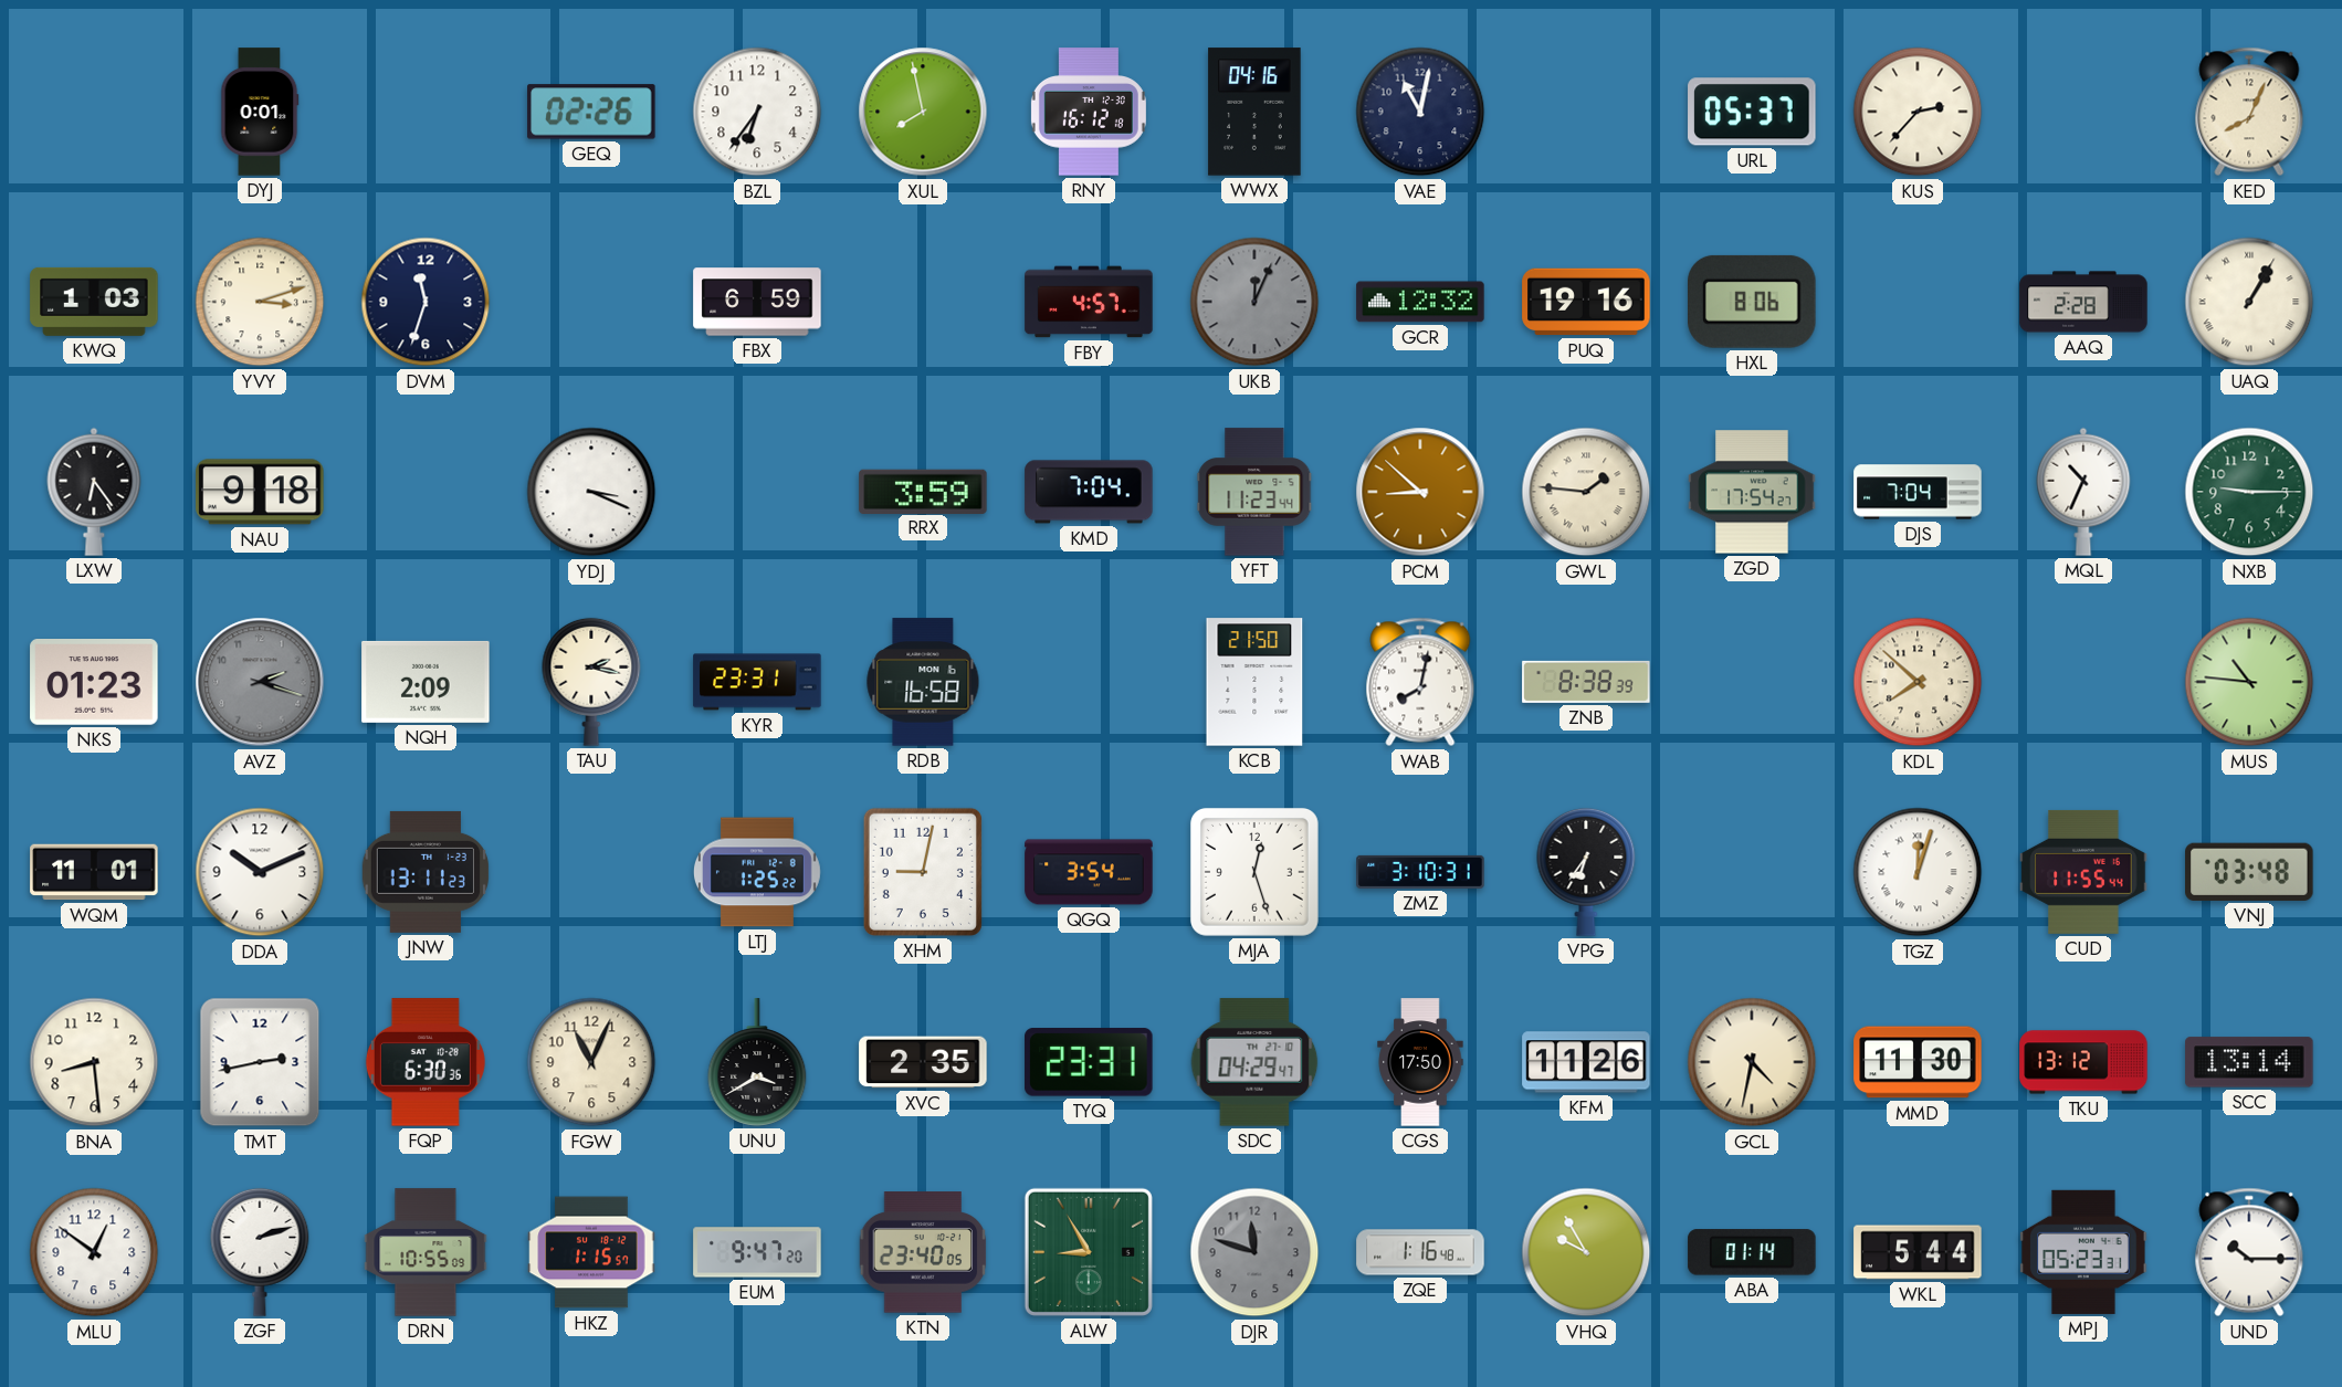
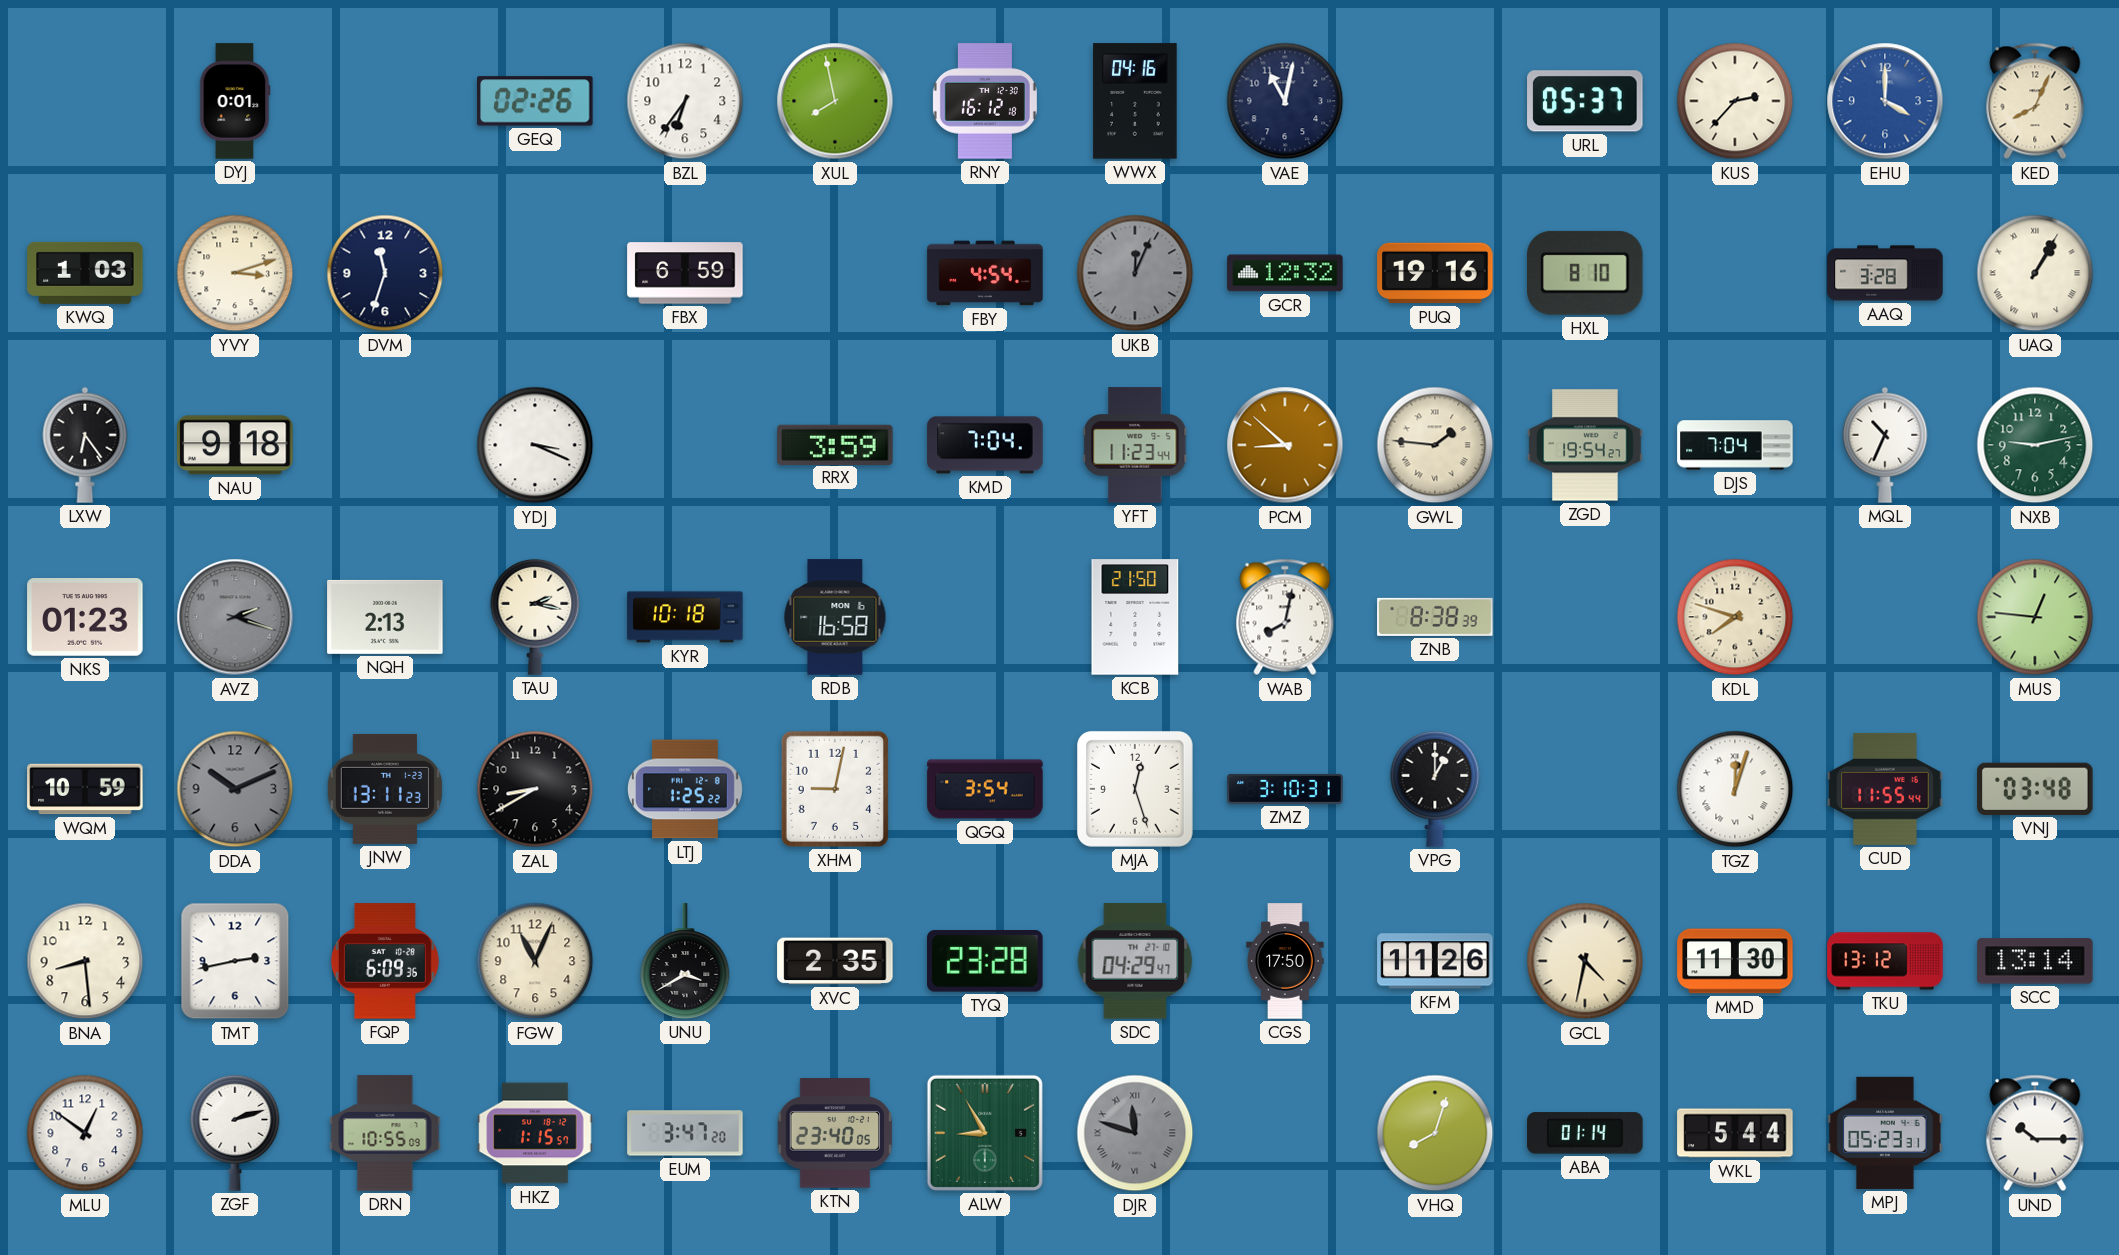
EHU: none -> 4:00
FBY: 4:57 -> 4:54
HXL: 8:06 -> 8:10
AAQ: 2:28 -> 3:28
ZGD: 17:54 -> 19:54
NXB: 9:15 -> 9:13
NQH: 2:09 -> 2:13
KYR: 23:31 -> 10:18
KDL: 7:52 -> 7:48
MUS: 10:46 -> 12:46
WQM: 11:01 -> 10:59
DDA dial: white -> grey
ZAL: none -> 8:40
VPG: 6:36 -> 1:00
FQP: 6:30 -> 6:09
TYQ: 23:31 -> 23:28
EUM: 9:47 -> 3:47
DJR numerals: Arabic -> Roman
ZQE: 1:16 -> none
VHQ: 9:55 -> 8:03
